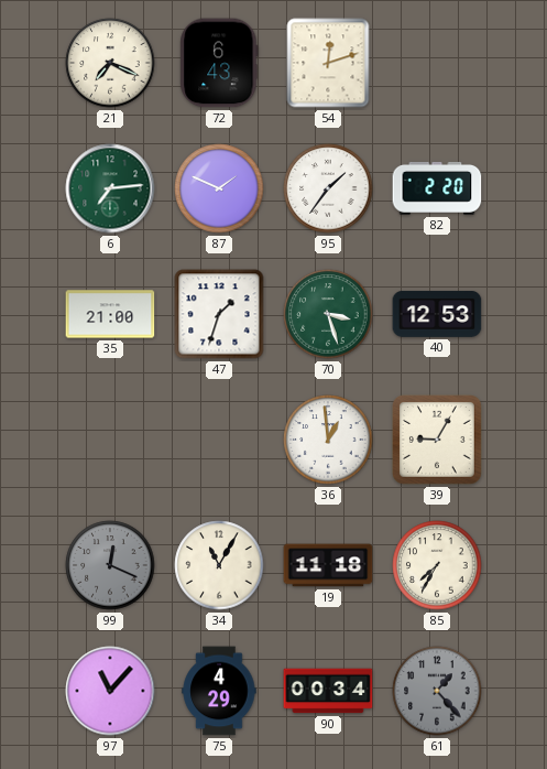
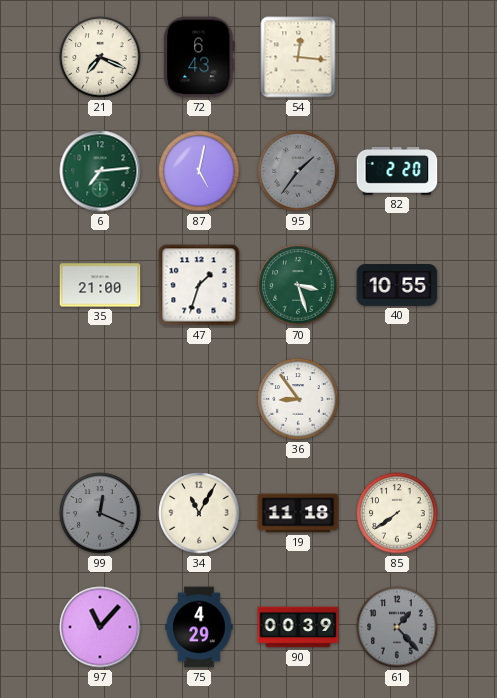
54: 12:12 -> 12:16
87: 1:49 -> 5:02
95 dial: white -> grey
40: 12:53 -> 10:55
36: 12:59 -> 8:54
39: 9:05 -> none
85: 7:35 -> 7:39
90: 00:34 -> 00:39
